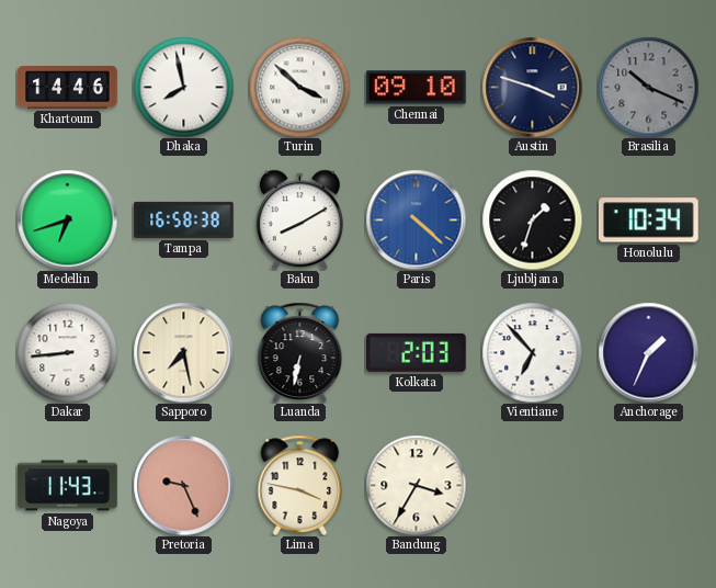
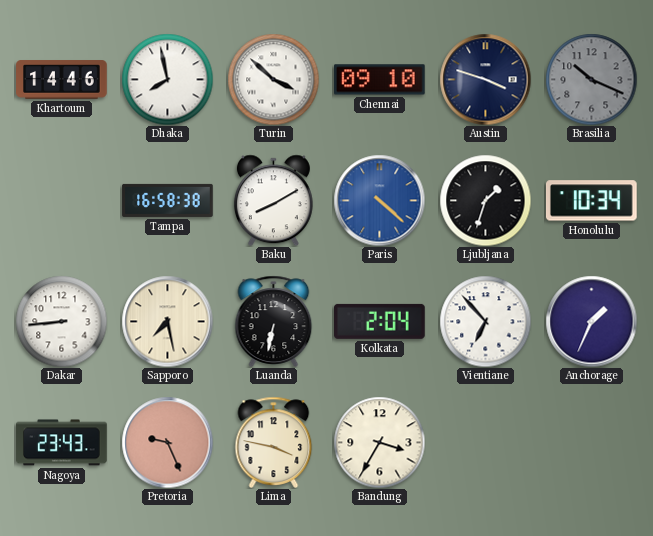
Medellin: 6:42 -> none
Kolkata: 2:03 -> 2:04
Nagoya: 11:43 -> 23:43
